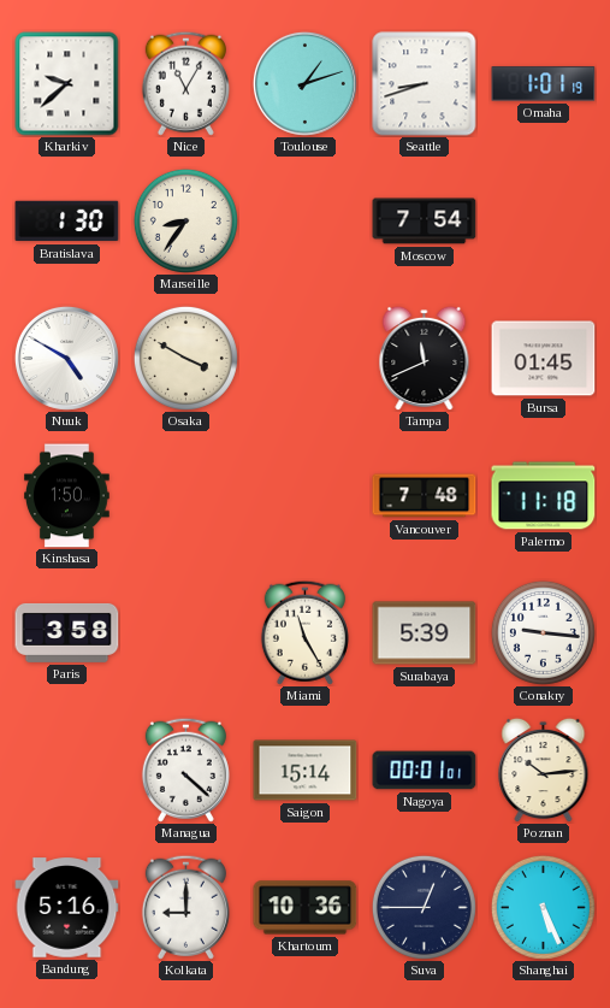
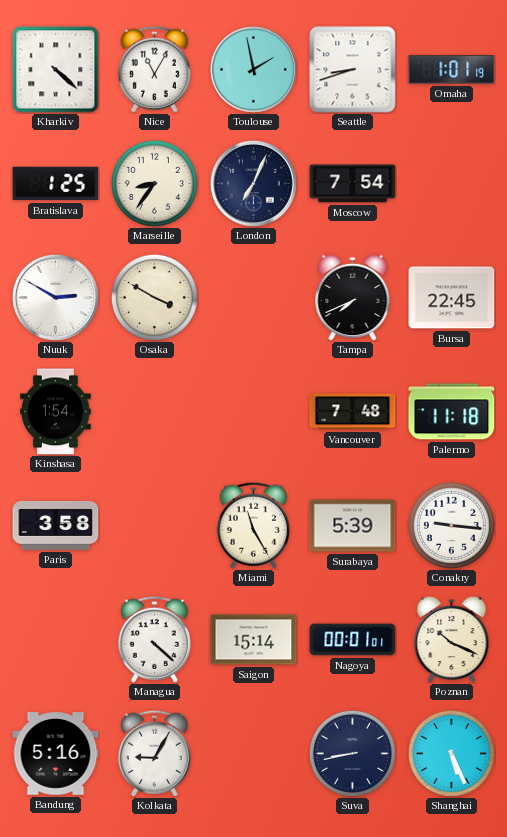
Kharkiv: 9:38 -> 4:22
Toulouse: 1:12 -> 1:58
Bratislava: 1:30 -> 1:25
London: none -> 7:04
Nuuk: 4:50 -> 2:50
Tampa: 11:41 -> 7:41
Bursa: 01:45 -> 22:45
Kinshasa: 1:50 -> 1:54
Poznan: 10:14 -> 10:19
Kolkata: 9:00 -> 9:05
Khartoum: 10:36 -> none
Suva: 12:45 -> 8:43
